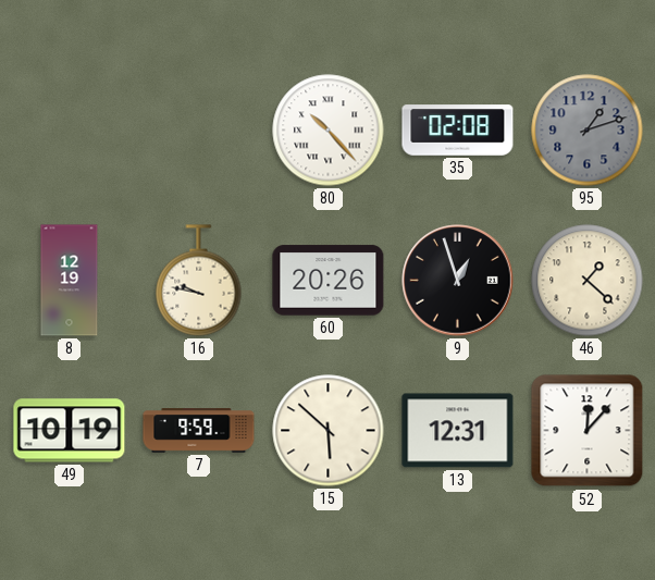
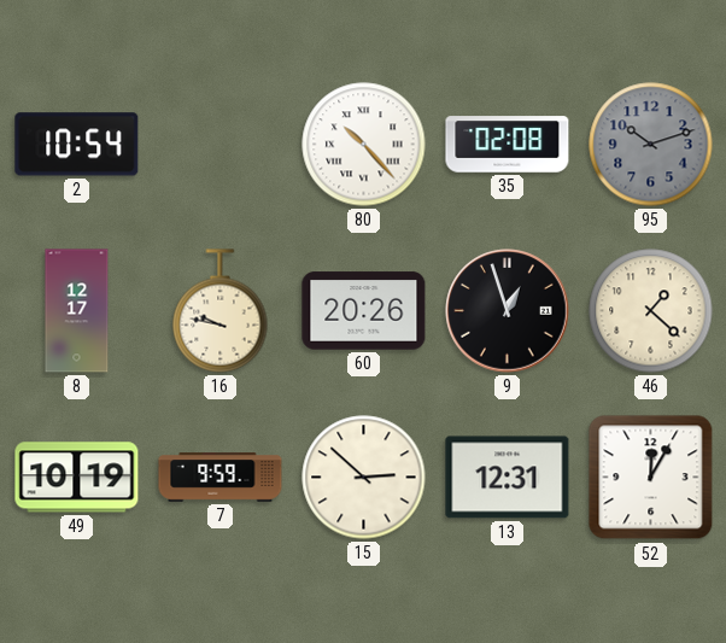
2: none -> 10:54
95: 1:12 -> 10:12
8: 12:19 -> 12:17
15: 5:52 -> 2:52
52: 12:07 -> 12:05
